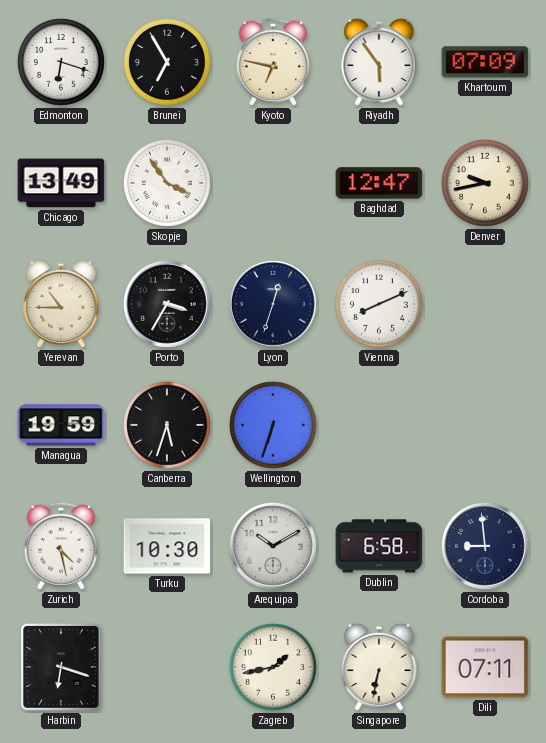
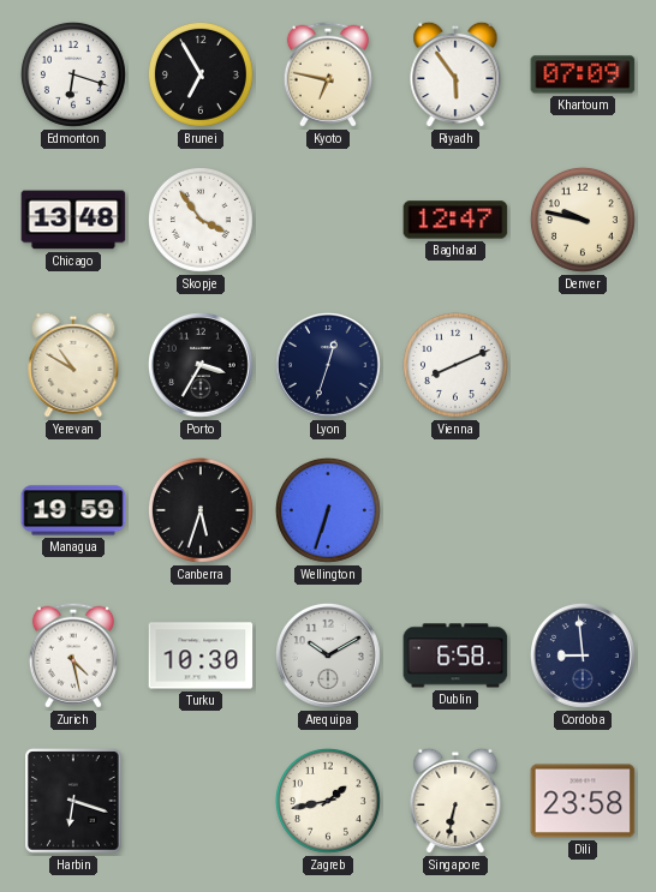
Chicago: 13:49 -> 13:48
Denver: 9:43 -> 9:47
Yerevan: 10:45 -> 10:50
Dili: 07:11 -> 23:58
